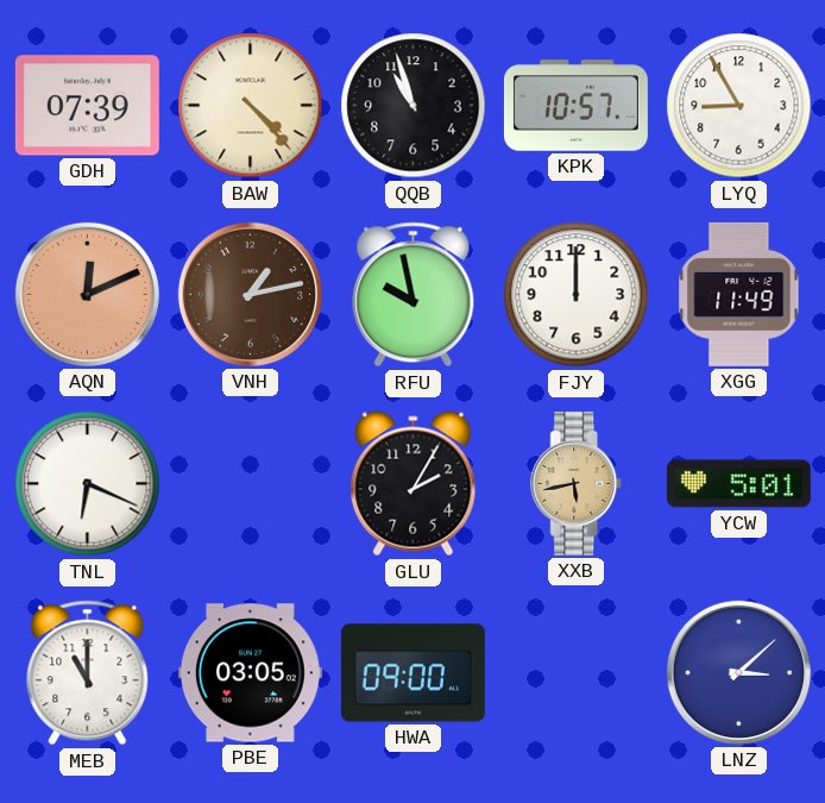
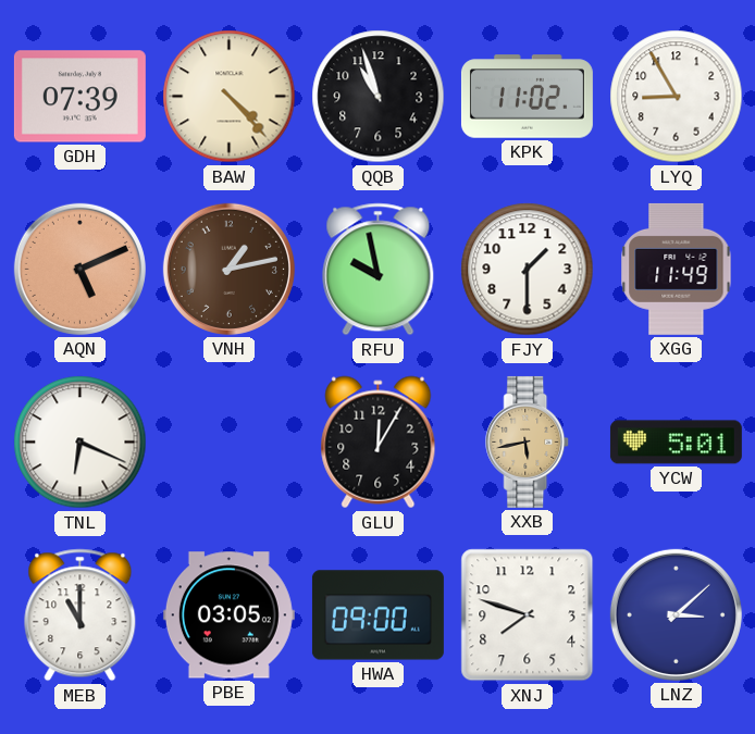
KPK: 10:57 -> 11:02
AQN: 12:11 -> 5:11
FJY: 12:00 -> 1:30
GLU: 2:05 -> 12:05
XNJ: none -> 7:48
